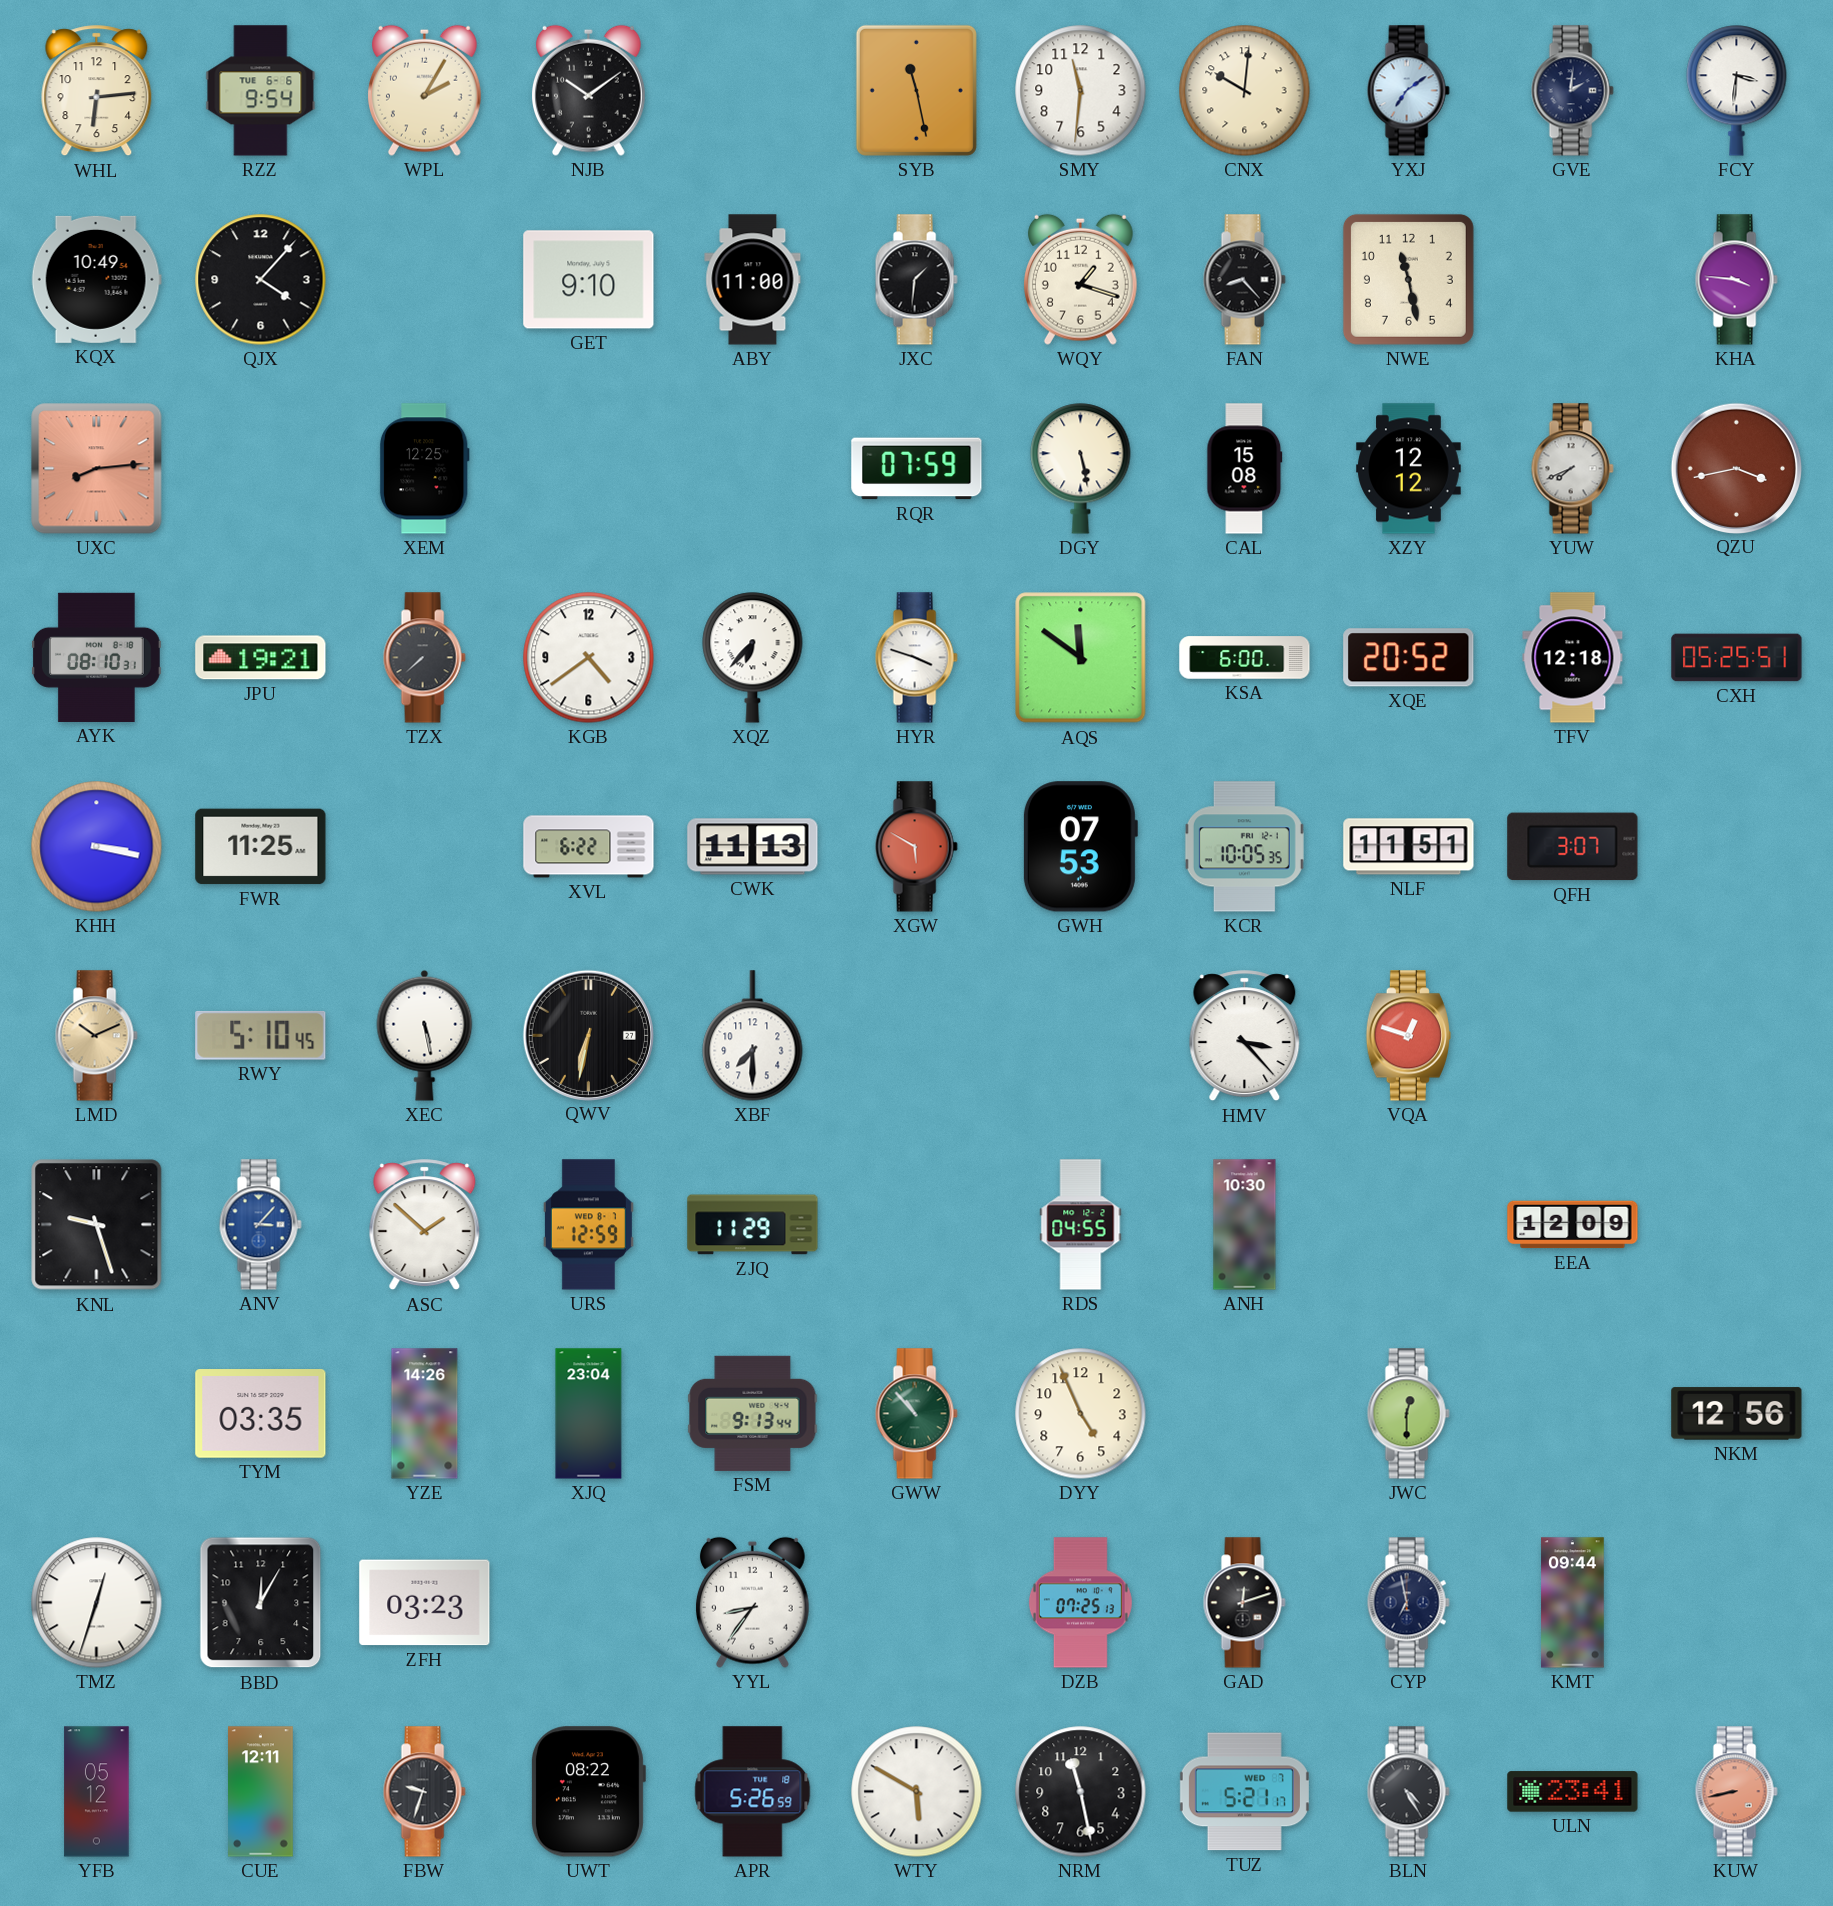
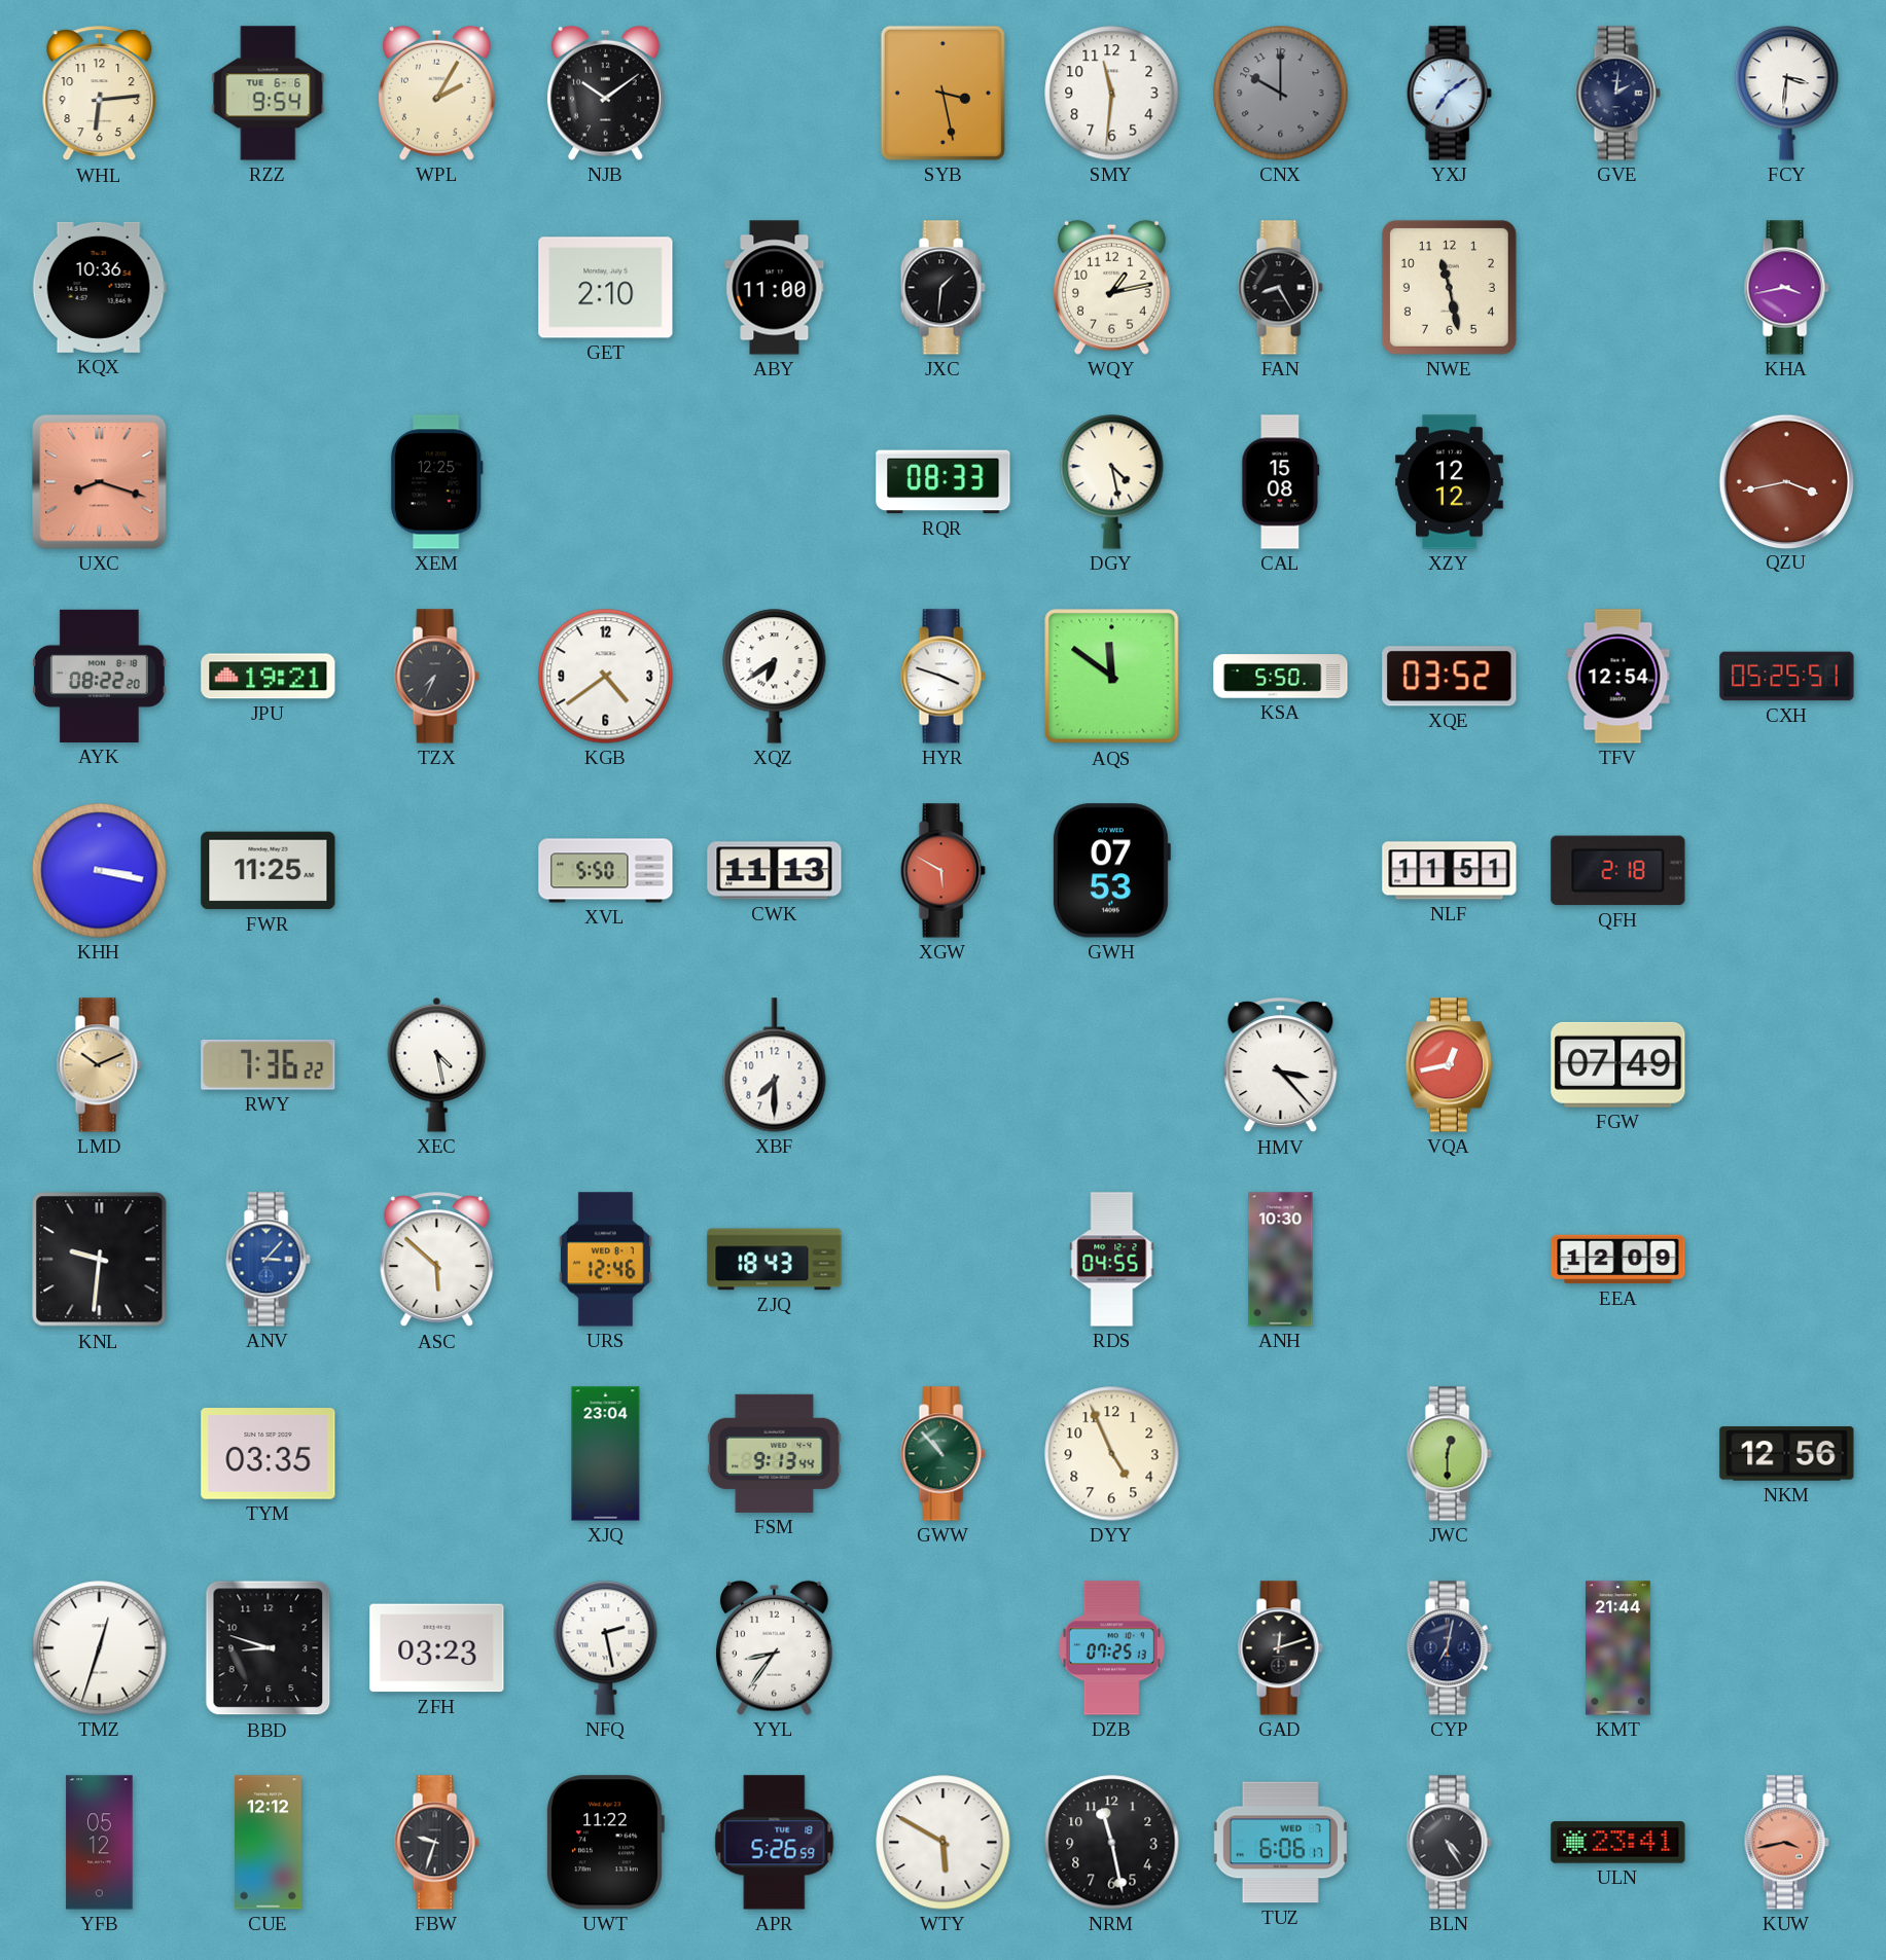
SYB: 11:28 -> 3:28
CNX: 10:01 -> 10:00
CNX dial: cream -> grey
KQX: 10:49 -> 10:36
QJX: 4:07 -> none
GET: 9:10 -> 2:10
WQY: 1:18 -> 1:13
FAN: 8:23 -> 8:25
KHA: 3:46 -> 3:43
UXC: 8:14 -> 8:18
RQR: 07:59 -> 08:33
DGY: 5:28 -> 4:28
YUW: 7:41 -> none
AYK: 08:10 -> 08:22
TZX: 7:38 -> 7:34
XQZ: 6:37 -> 6:39
KSA: 6:00 -> 5:50
XQE: 20:52 -> 03:52
TFV: 12:18 -> 12:54
XVL: 6:22 -> 5:50
KCR: 10:05 -> none
QFH: 3:07 -> 2:18
RWY: 5:10 -> 7:36
XEC: 5:28 -> 4:28
QWV: 6:32 -> none
VQA: 12:48 -> 12:43
FGW: none -> 07:49
KNL: 9:27 -> 9:31
ASC: 1:52 -> 5:52
URS: 12:59 -> 12:46
ZJQ: 11:29 -> 18:43
YZE: 14:26 -> none
BBD: 12:05 -> 8:48
NFQ: none -> 2:28
CYP: 6:58 -> 7:02
KMT: 09:44 -> 21:44
CUE: 12:11 -> 12:12
UWT: 08:22 -> 11:22
TUZ: 5:21 -> 6:06
KUW: 8:43 -> 3:43
